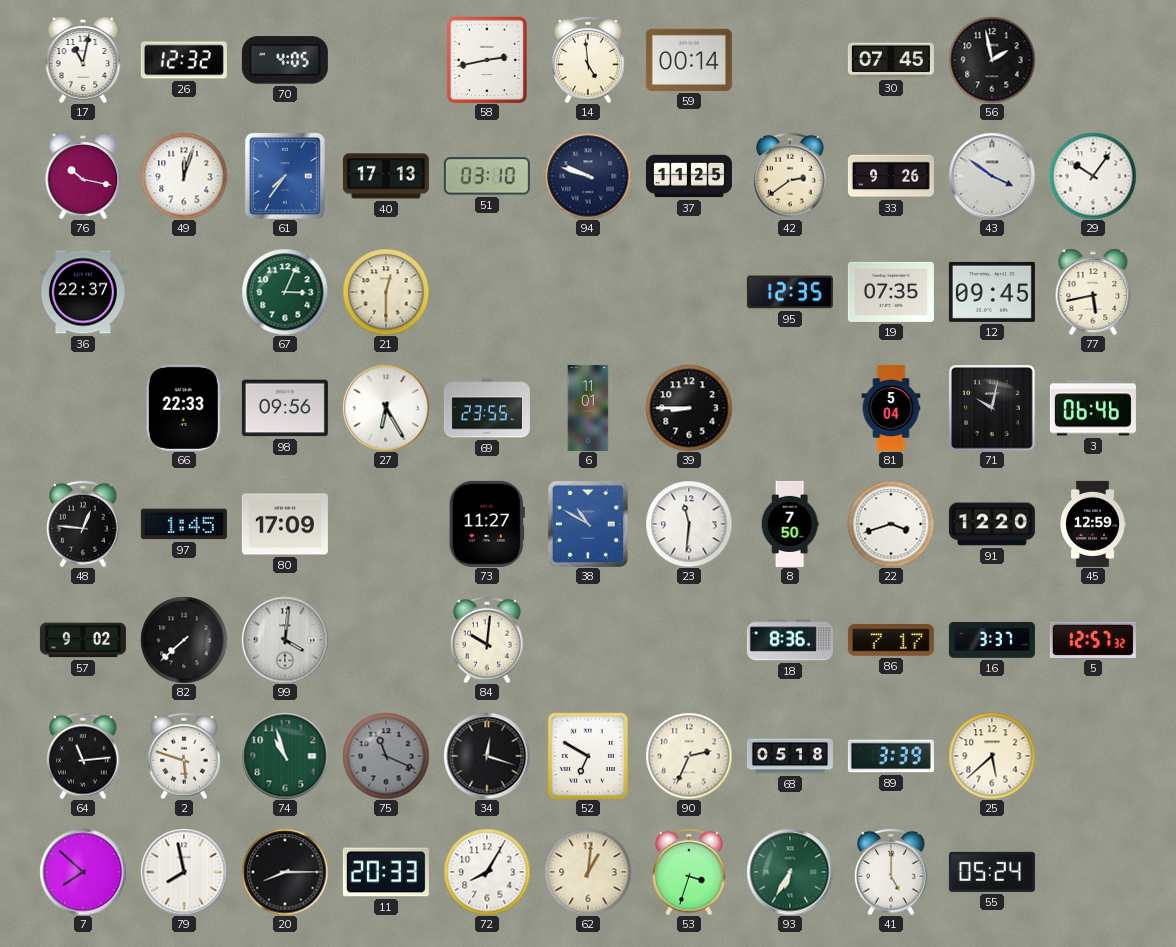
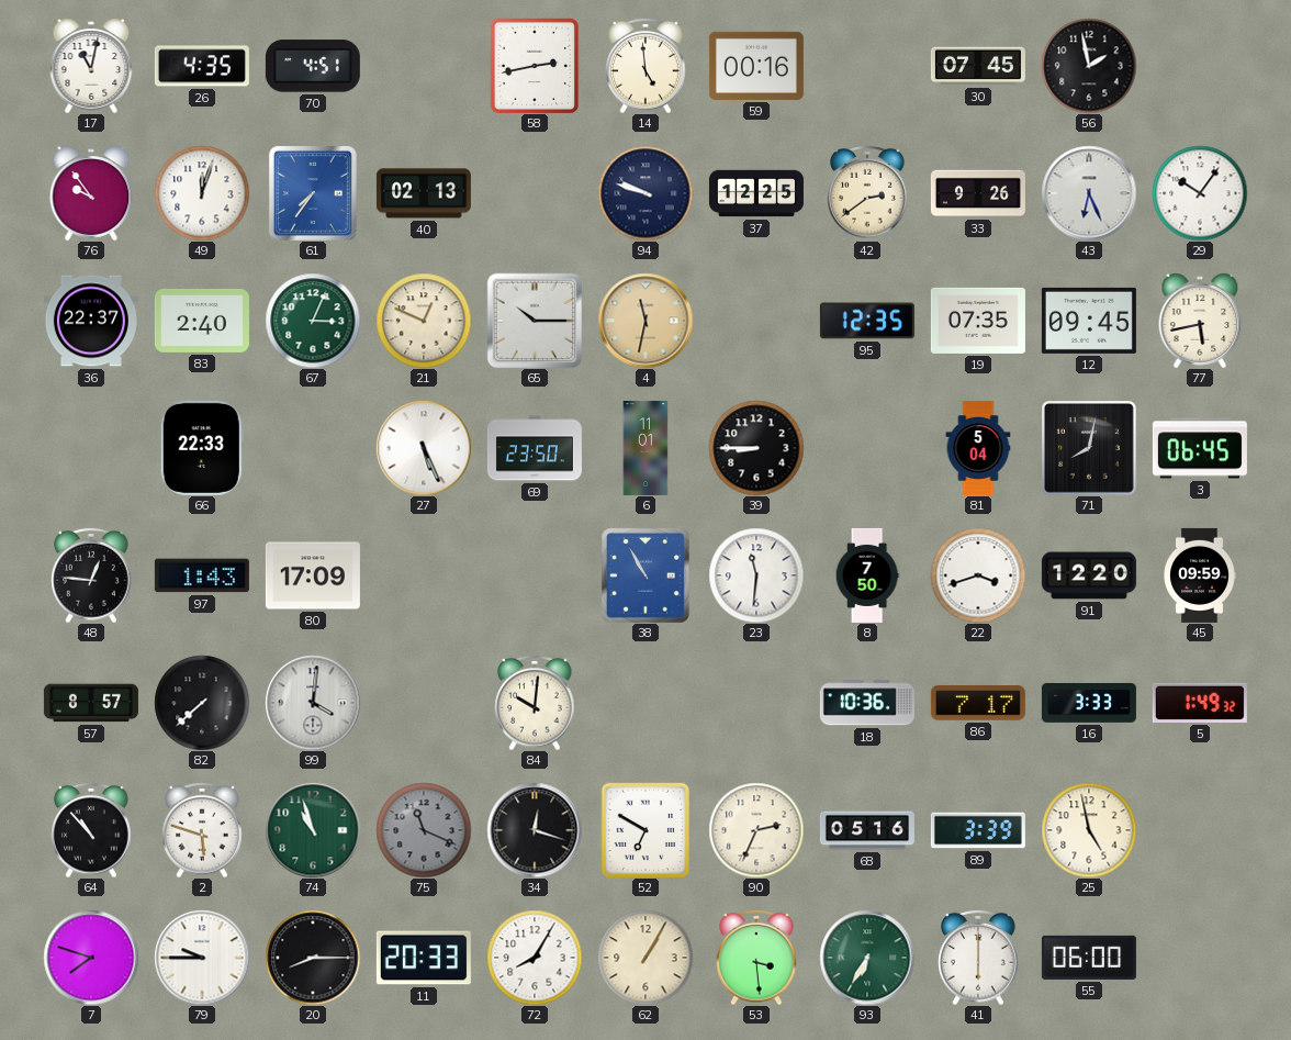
26: 12:32 -> 4:35
70: 4:05 -> 4:51
59: 00:14 -> 00:16
76: 10:17 -> 9:54
40: 17:13 -> 02:13
51: 03:10 -> none
37: 11:25 -> 12:25
43: 3:51 -> 6:26
83: none -> 2:40
21: 12:30 -> 12:49
65: none -> 10:15
4: none -> 11:32
98: 09:56 -> none
27: 6:25 -> 5:26
69: 23:55 -> 23:50
71: 10:02 -> 8:02
3: 06:46 -> 06:45
97: 1:45 -> 1:43
73: 11:27 -> none
38: 10:50 -> 10:55
45: 12:59 -> 09:59
57: 9:02 -> 8:57
18: 8:36 -> 10:36
16: 3:37 -> 3:33
5: 12:57 -> 1:49
64: 11:14 -> 10:53
68: 05:18 -> 05:16
25: 5:38 -> 4:58
7: 7:52 -> 7:48
79: 7:58 -> 9:45
62: 1:01 -> 1:05
53: 3:33 -> 3:29
41: 5:00 -> 6:00
55: 05:24 -> 06:00
